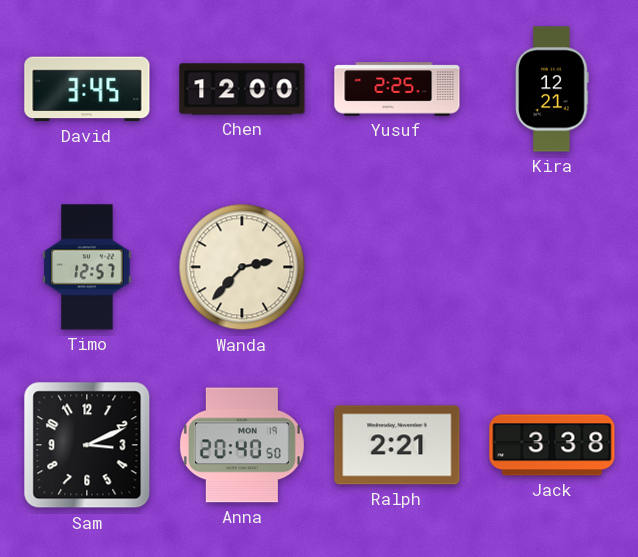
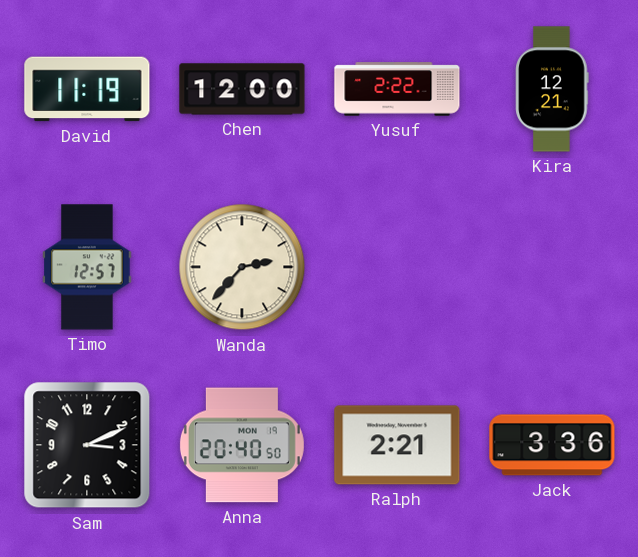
David: 3:45 -> 11:19
Yusuf: 2:25 -> 2:22
Jack: 3:38 -> 3:36
